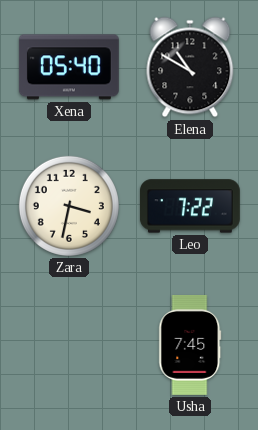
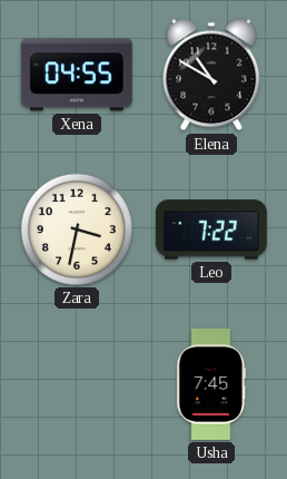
Xena: 05:40 -> 04:55
